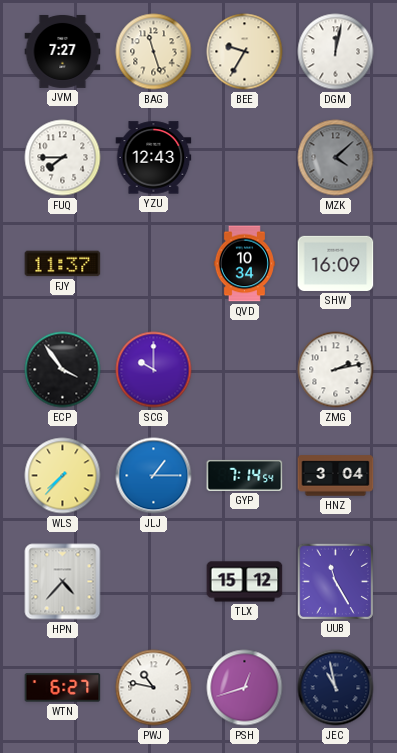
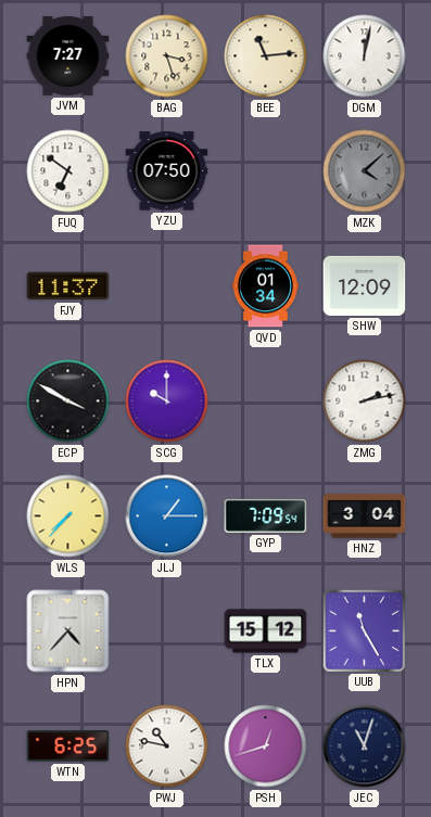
BAG: 11:27 -> 3:27
BEE: 9:35 -> 11:14
FUQ: 7:45 -> 6:51
YZU: 12:43 -> 07:50
QVD: 10:34 -> 01:34
SHW: 16:09 -> 12:09
ECP: 3:54 -> 3:50
GYP: 7:14 -> 7:09
WTN: 6:27 -> 6:25
JEC: 10:58 -> 11:03
